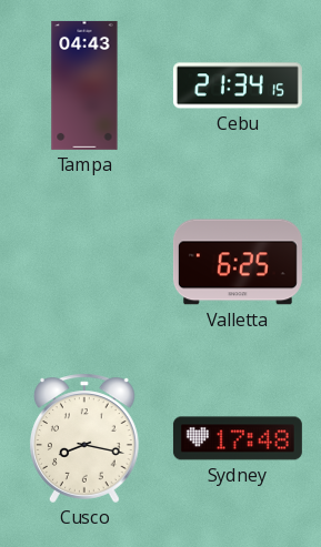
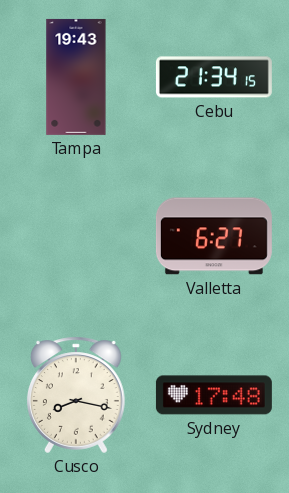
Tampa: 04:43 -> 19:43
Valletta: 6:25 -> 6:27
